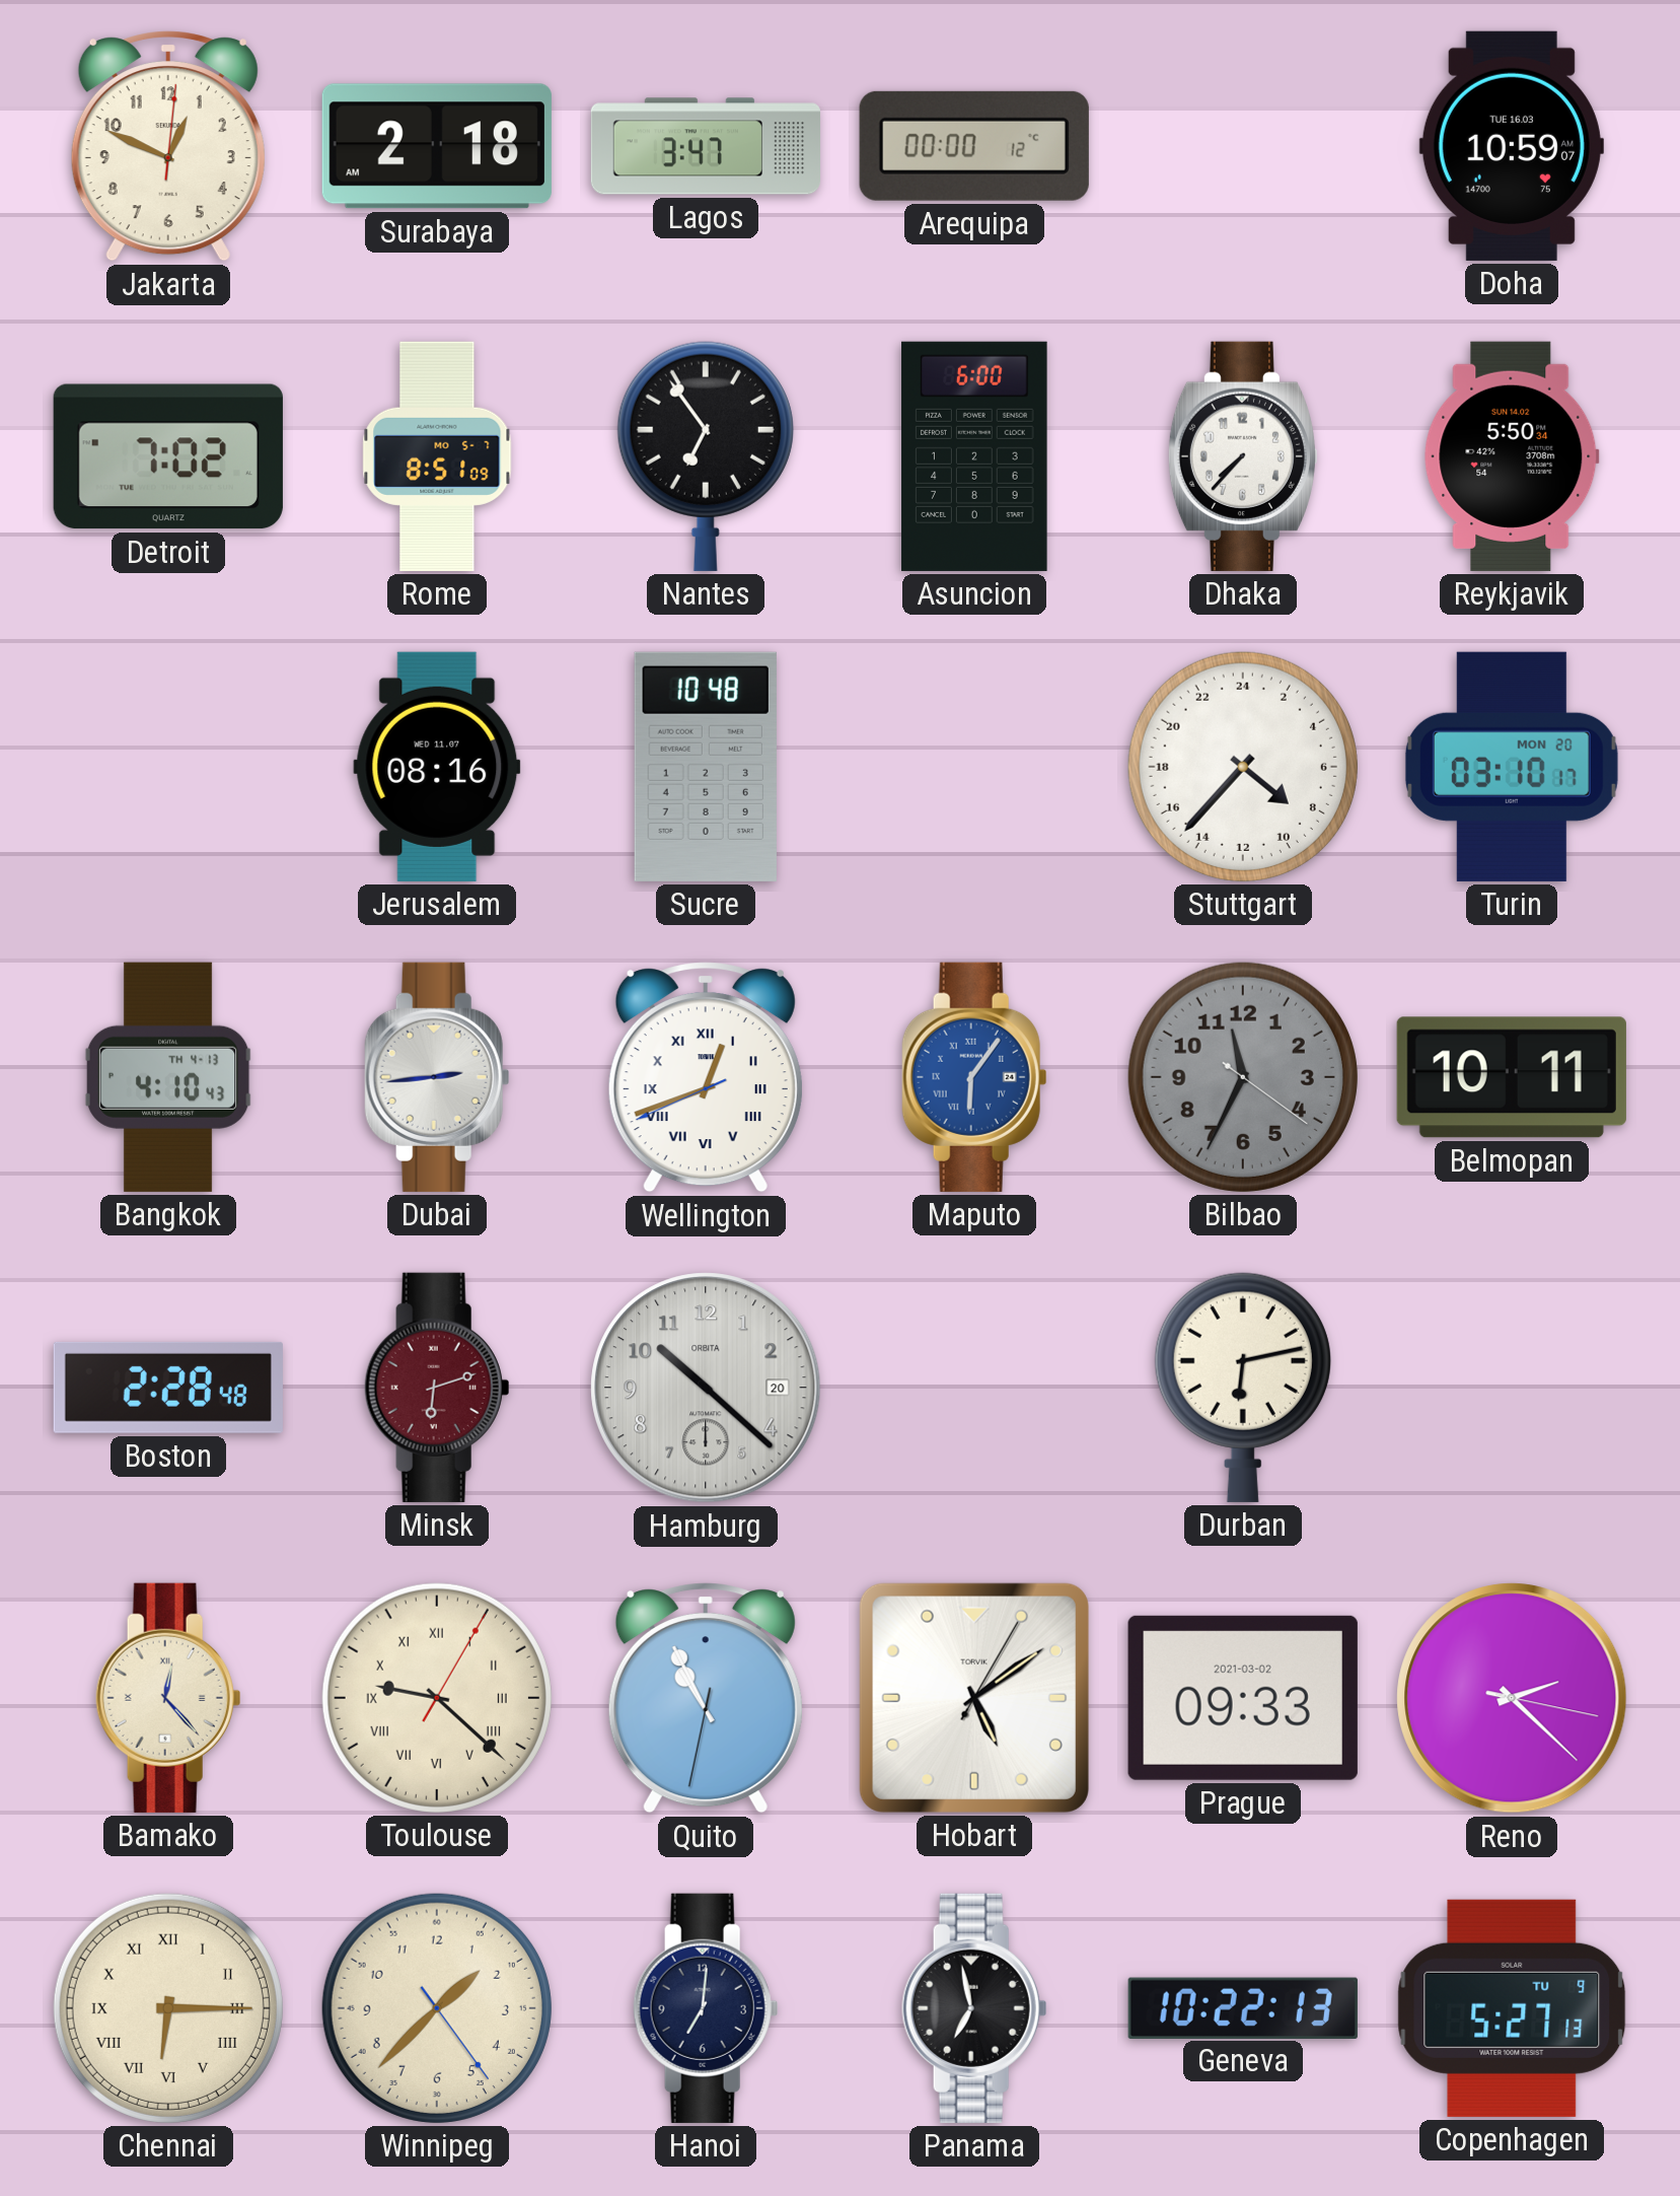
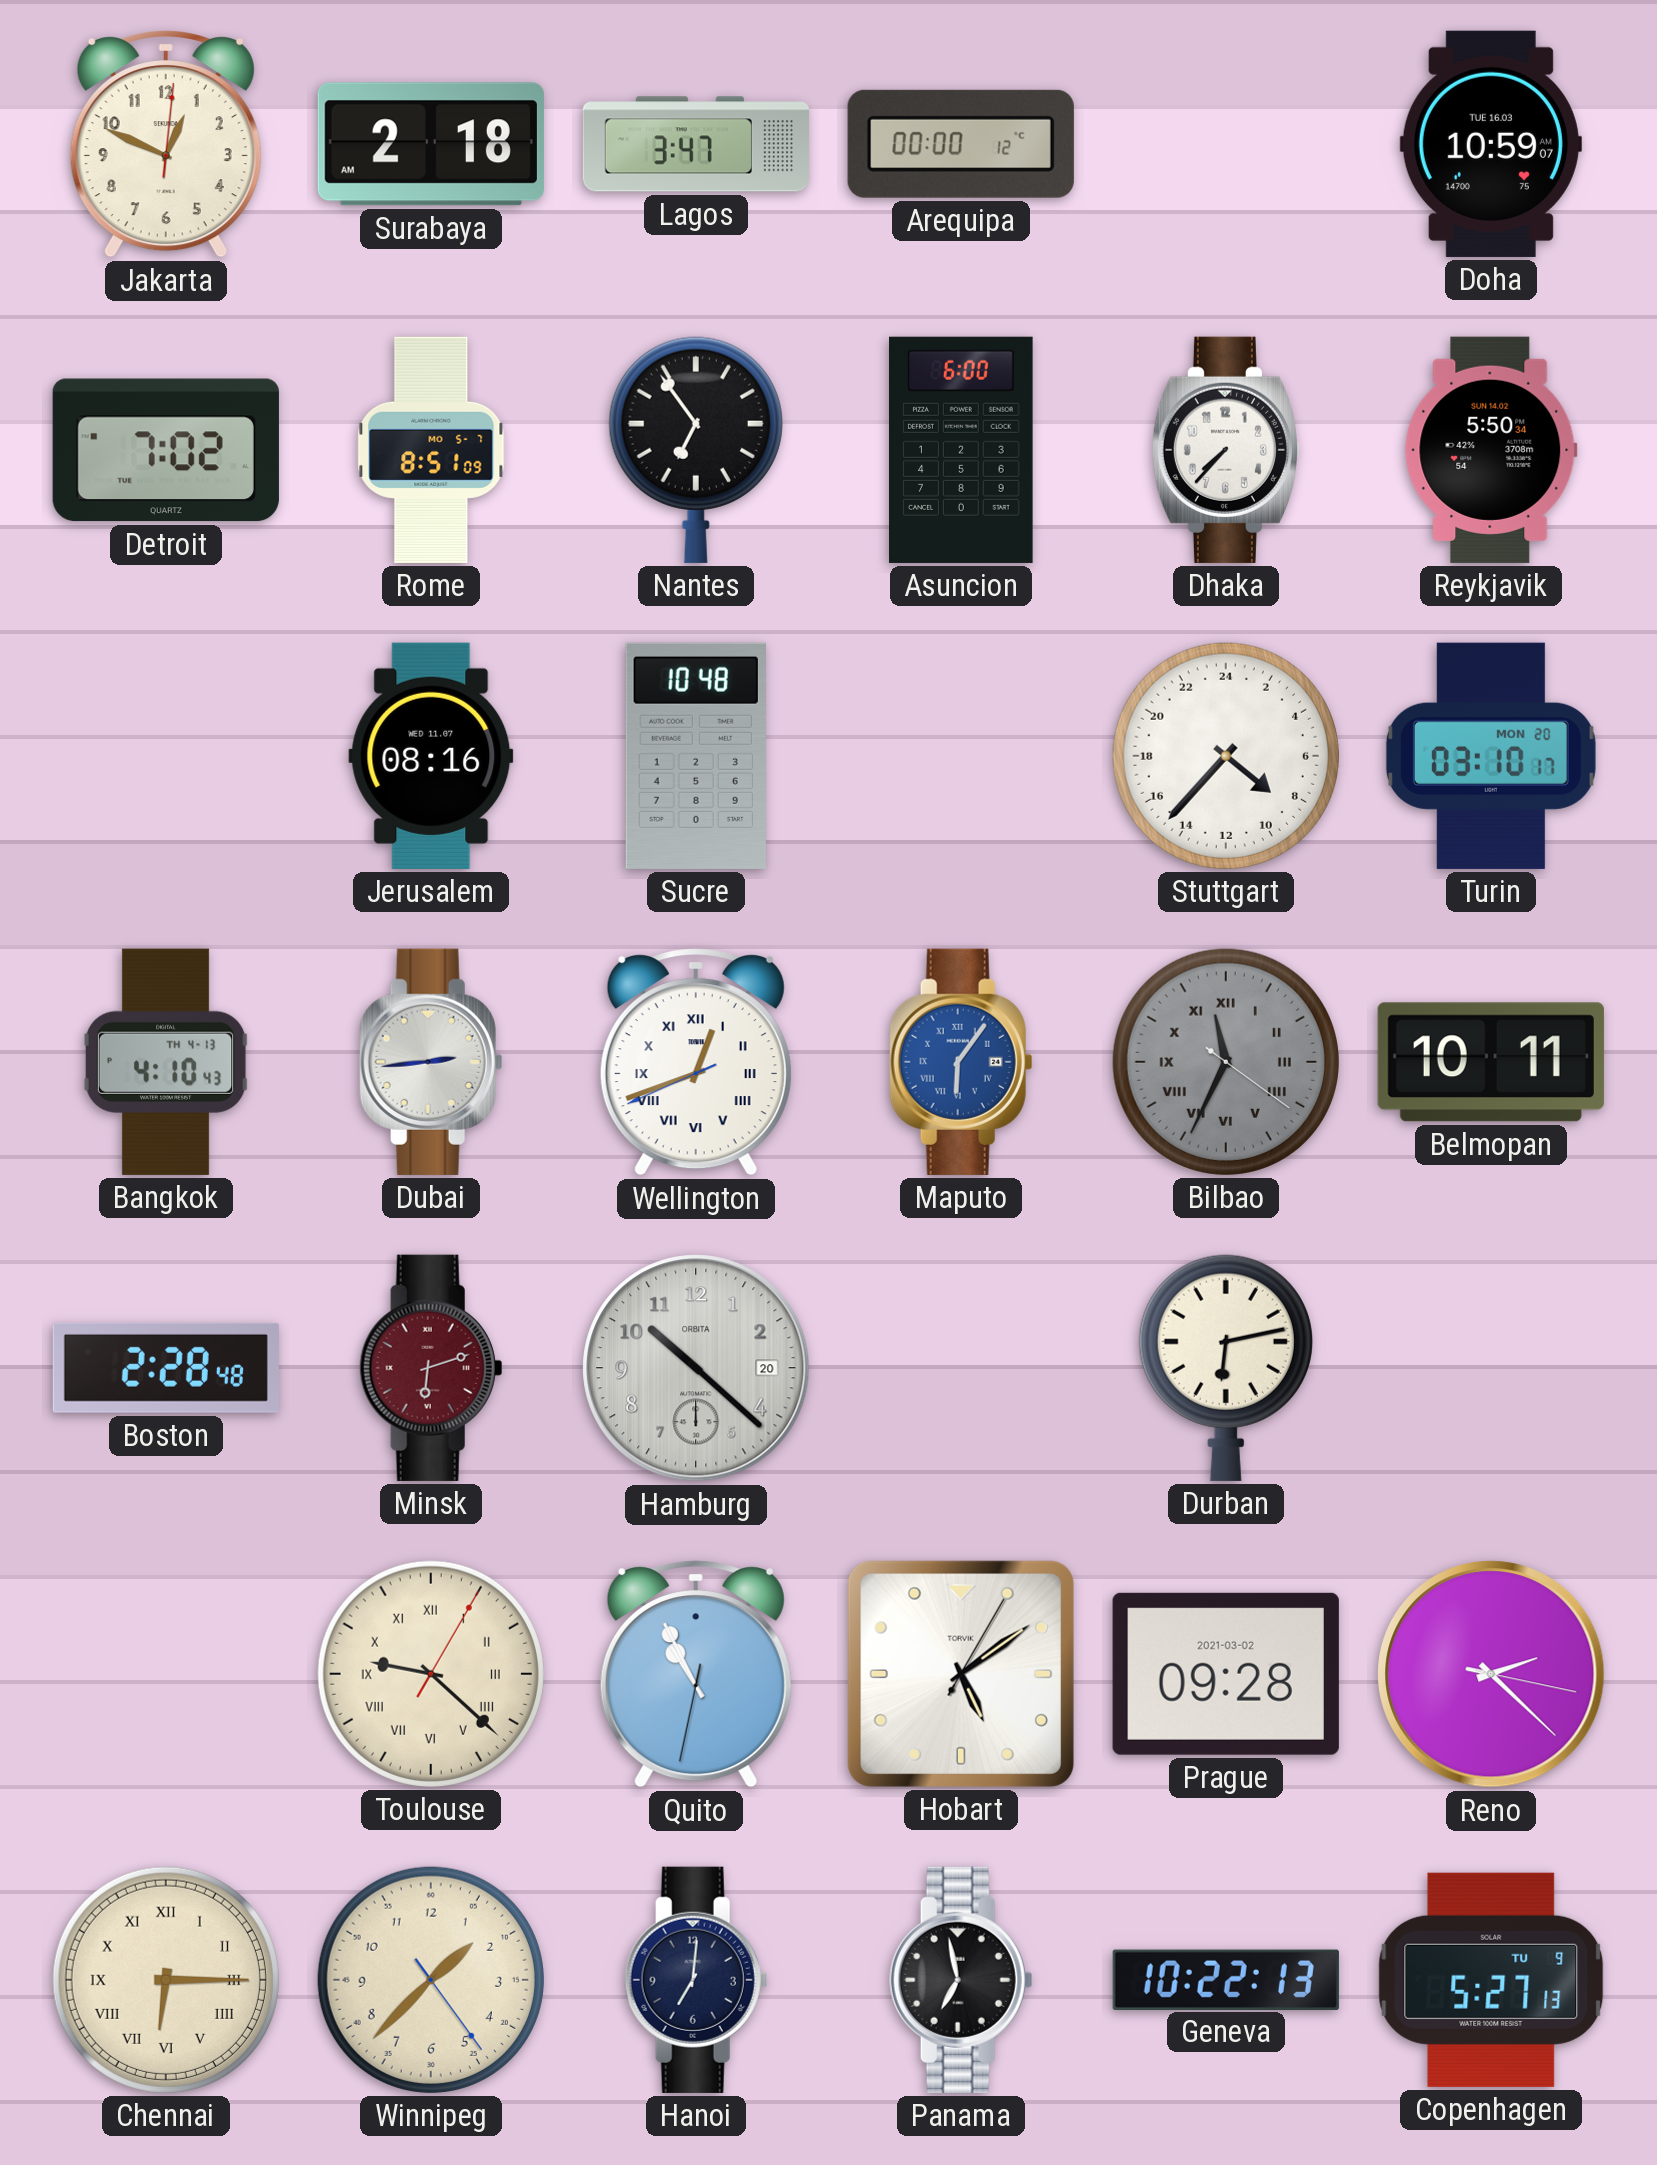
Bilbao numerals: Arabic -> Roman
Bamako: 12:23 -> none
Prague: 09:33 -> 09:28
